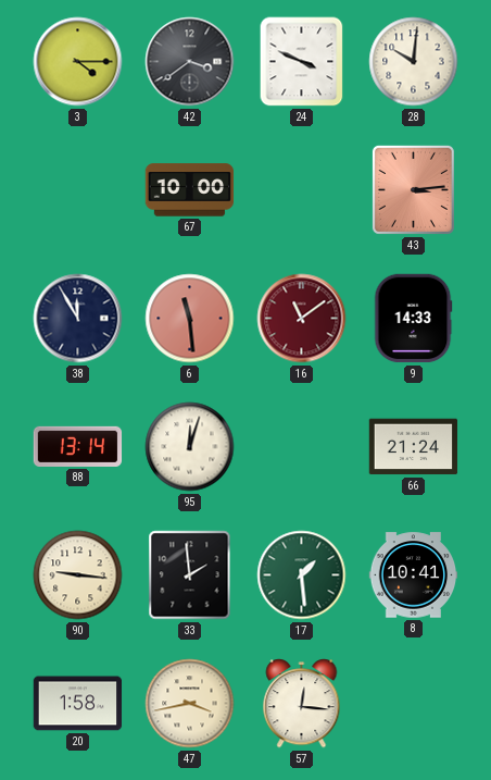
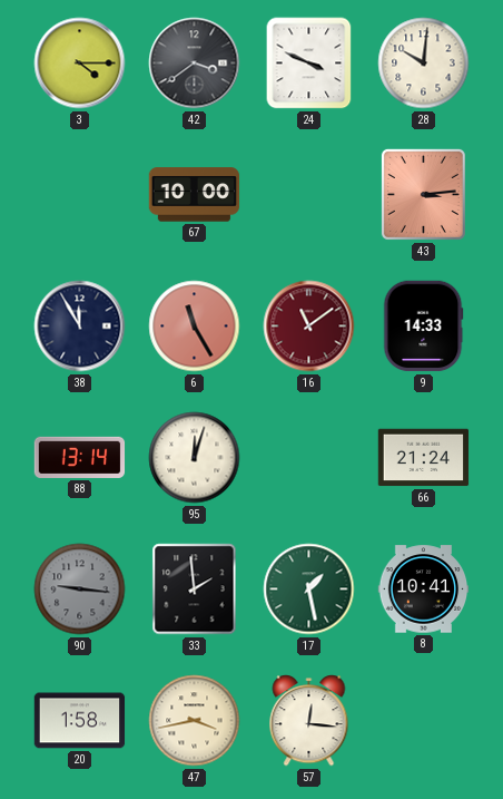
6: 11:29 -> 11:25
90 dial: cream -> grey
17: 1:29 -> 1:28
